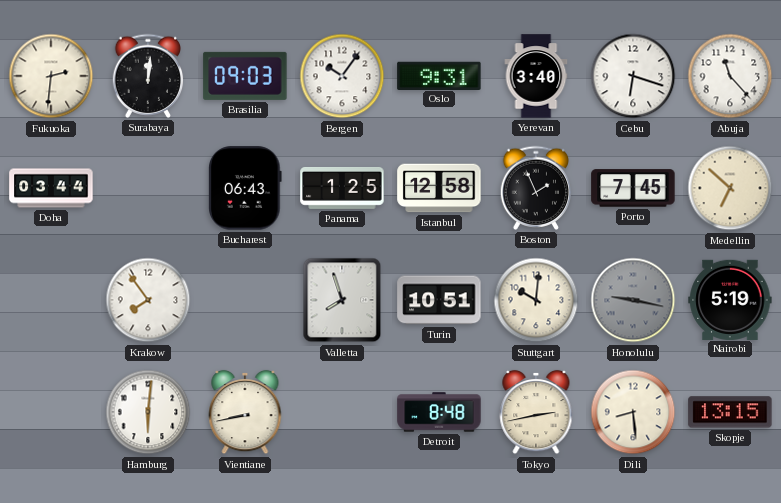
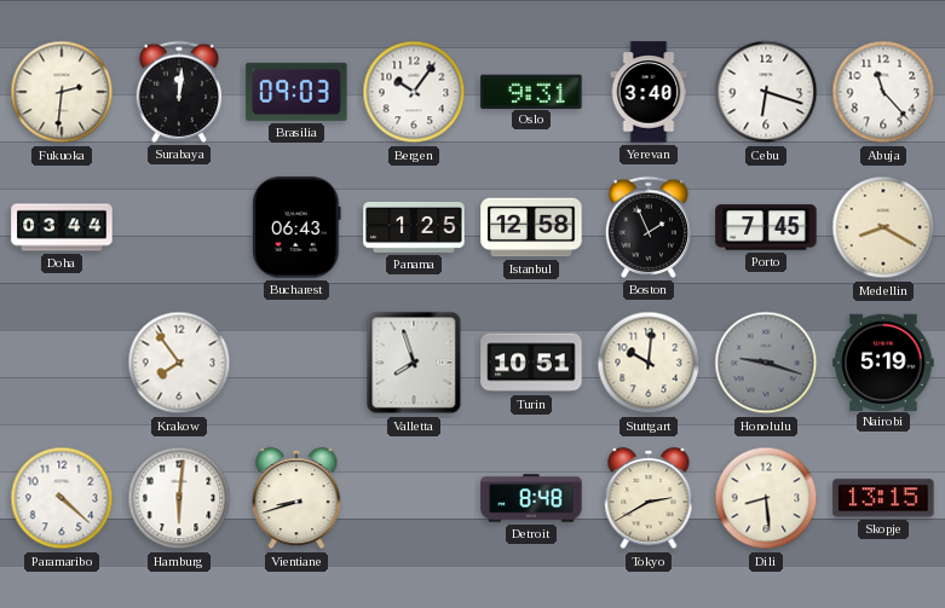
Medellin: 6:52 -> 8:20
Honolulu: 9:17 -> 9:18
Paramaribo: none -> 4:22
Vientiane: 8:43 -> 8:42
Tokyo: 2:43 -> 2:40
